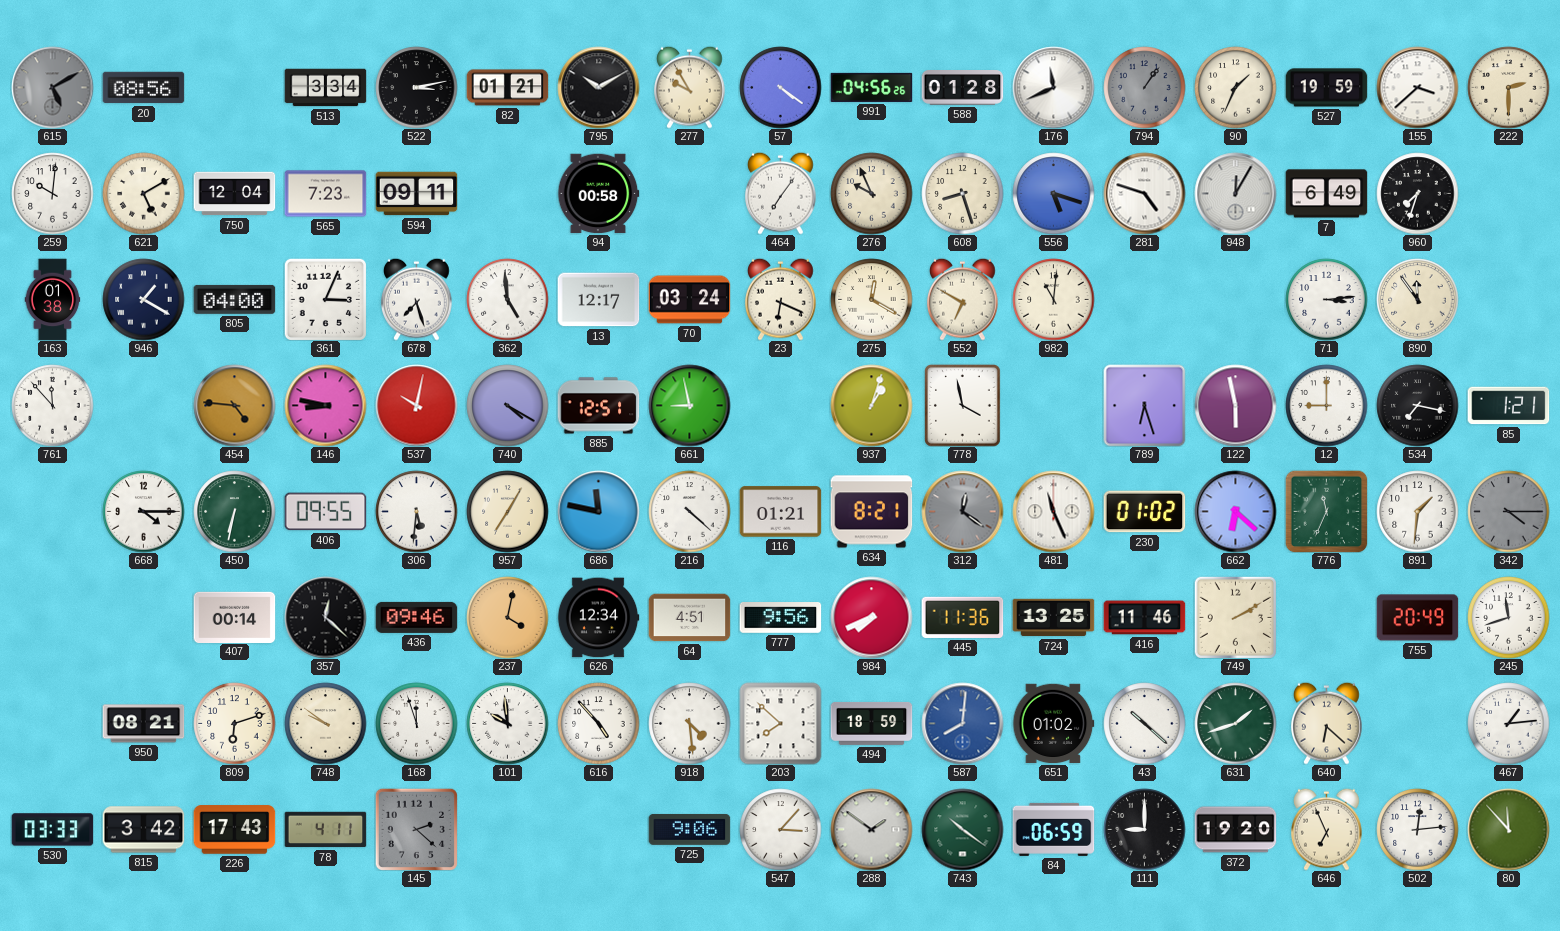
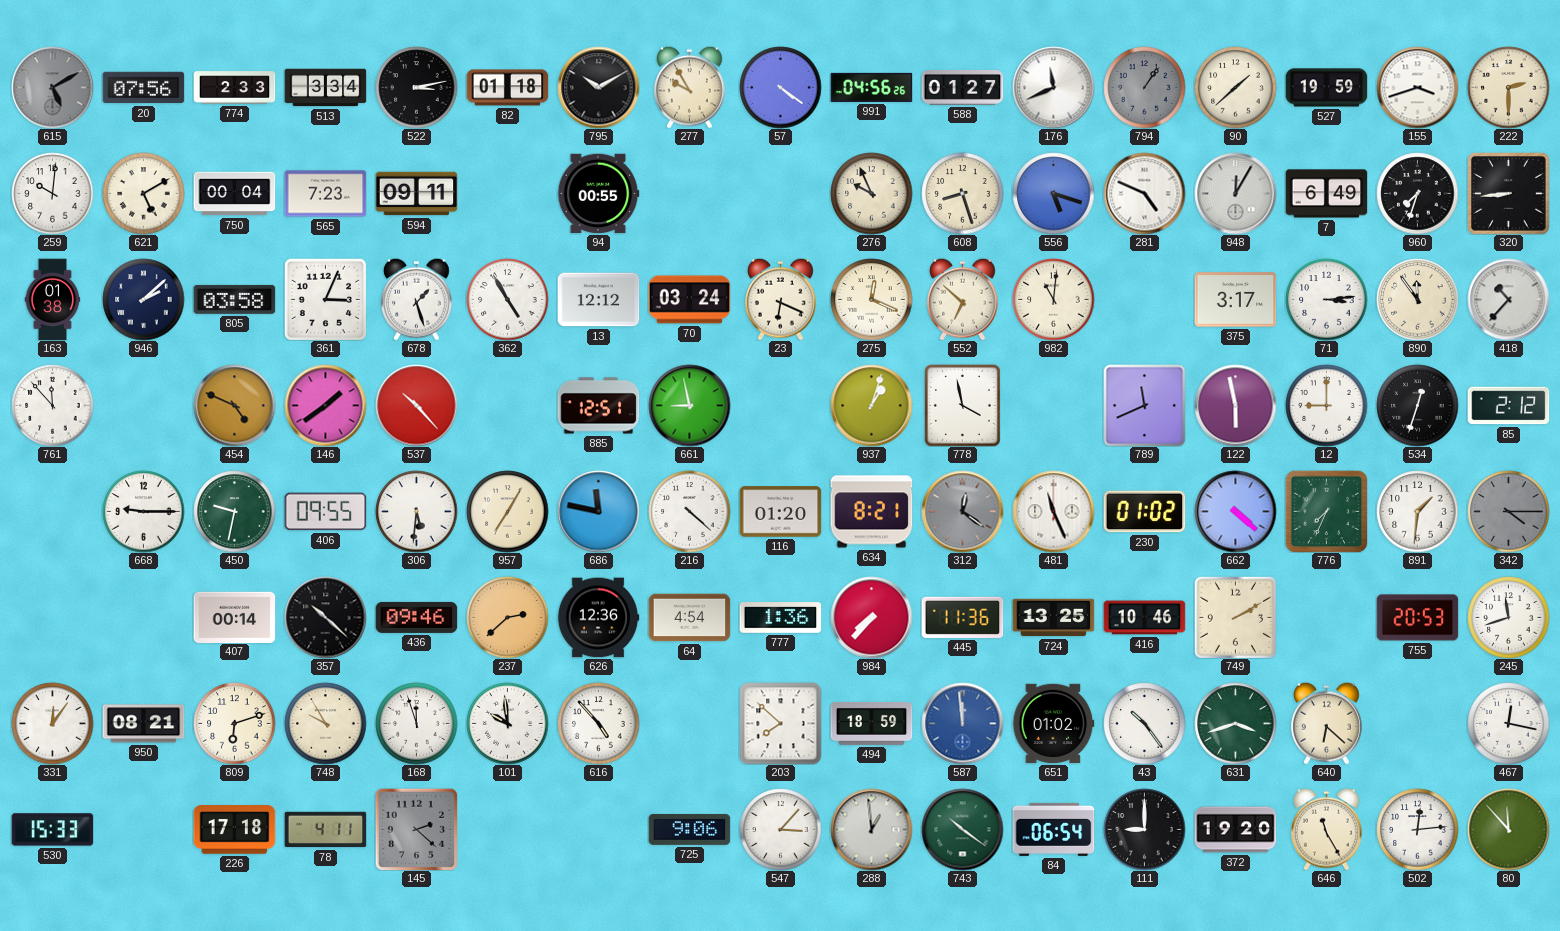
20: 08:56 -> 07:56
774: none -> 2:33
82: 01:21 -> 01:18
588: 01:28 -> 01:27
90: 1:34 -> 1:38
155: 3:38 -> 3:42
750: 12:04 -> 00:04
94: 00:58 -> 00:55
464: 7:06 -> none
281: 4:48 -> 4:49
320: none -> 8:44
946: 1:20 -> 2:08
805: 04:00 -> 03:58
678: 7:27 -> 1:27
362: 4:59 -> 4:55
13: 12:17 -> 12:12
275: 12:20 -> 12:19
552: 6:50 -> 6:52
375: none -> 3:17
418: none -> 10:37
454: 4:46 -> 4:49
146: 8:47 -> 1:39
537: 10:02 -> 10:23
740: 4:20 -> none
789: 6:27 -> 11:41
534: 7:17 -> 12:33
85: 1:21 -> 2:12
668: 4:15 -> 9:15
450: 6:32 -> 9:32
116: 01:21 -> 01:20
662: 6:22 -> 4:22
776: 11:34 -> 7:34
357: 12:22 -> 10:22
237: 4:02 -> 2:38
626: 12:34 -> 12:36
64: 4:51 -> 4:54
777: 9:56 -> 1:36
984: 7:41 -> 7:37
416: 11:46 -> 10:46
755: 20:49 -> 20:53
331: none -> 12:06
748: 9:51 -> 9:55
918: 4:29 -> none
587: 8:01 -> 11:59
43: 10:22 -> 10:24
631: 1:42 -> 3:42
467: 1:14 -> 12:17
530: 03:33 -> 15:33
815: 3:42 -> none
226: 17:43 -> 17:18
288: 1:51 -> 12:59
84: 06:59 -> 06:54
646: 6:56 -> 11:25
